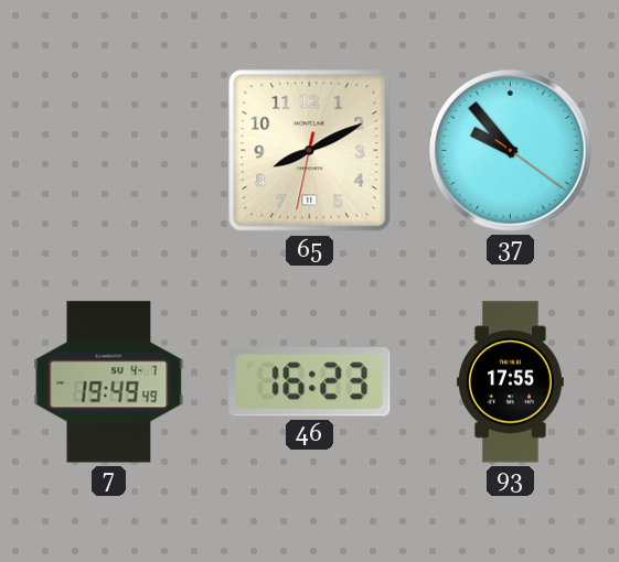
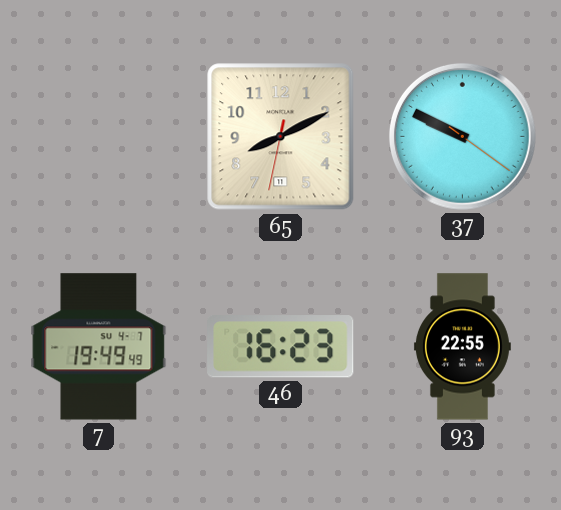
37: 9:53 -> 9:49
93: 17:55 -> 22:55
